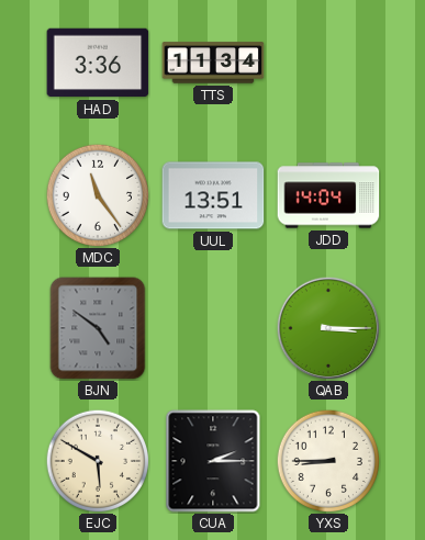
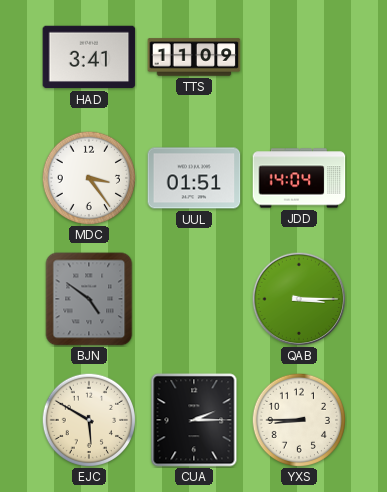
HAD: 3:36 -> 3:41
TTS: 11:34 -> 11:09
MDC: 11:24 -> 3:24
UUL: 13:51 -> 01:51
